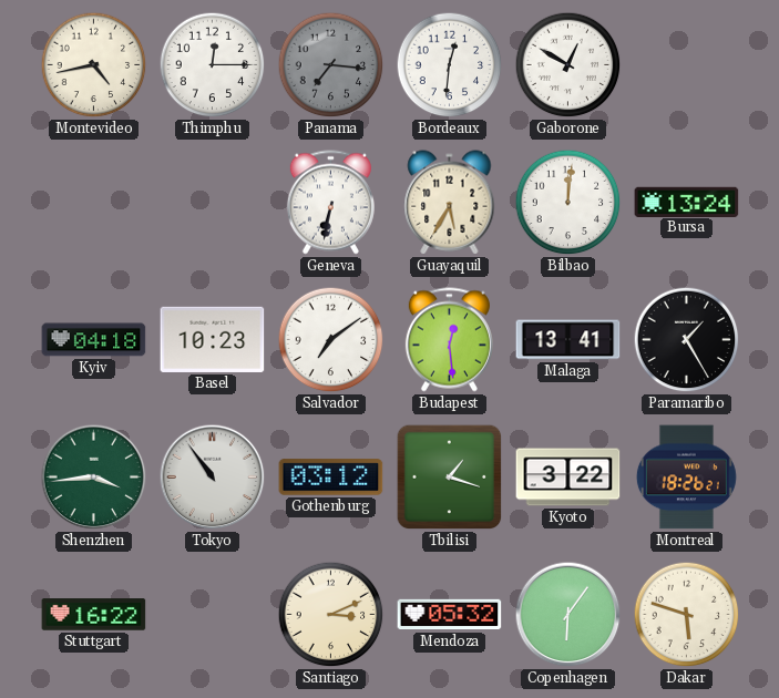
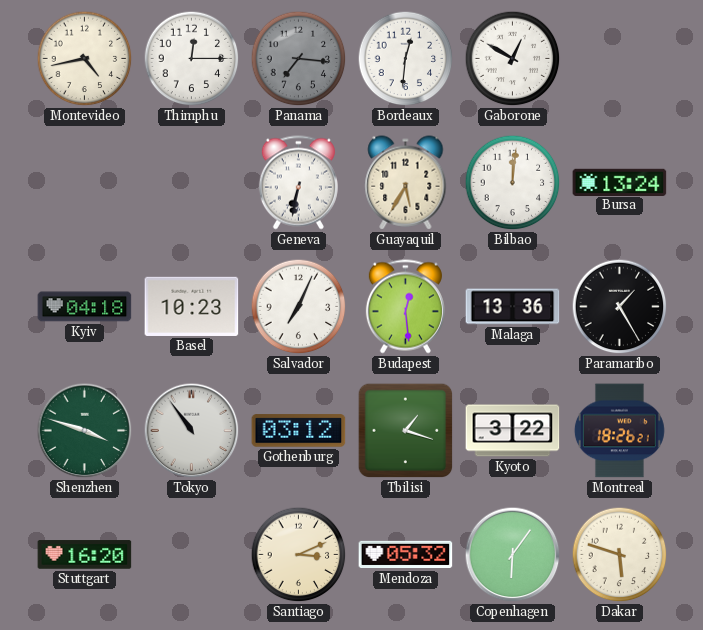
Salvador: 7:09 -> 7:04
Malaga: 13:41 -> 13:36
Shenzhen: 3:44 -> 3:48
Stuttgart: 16:22 -> 16:20
